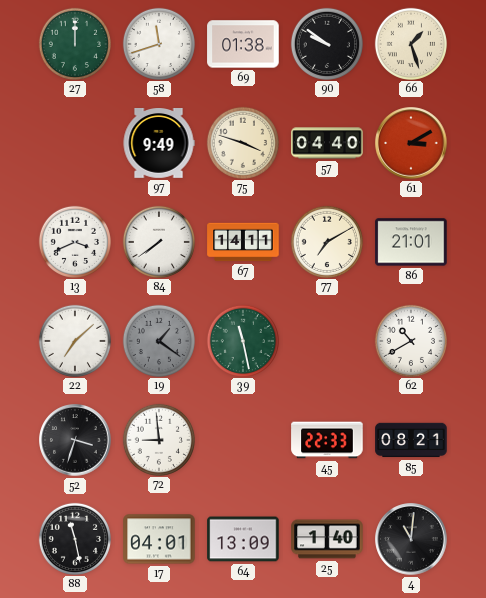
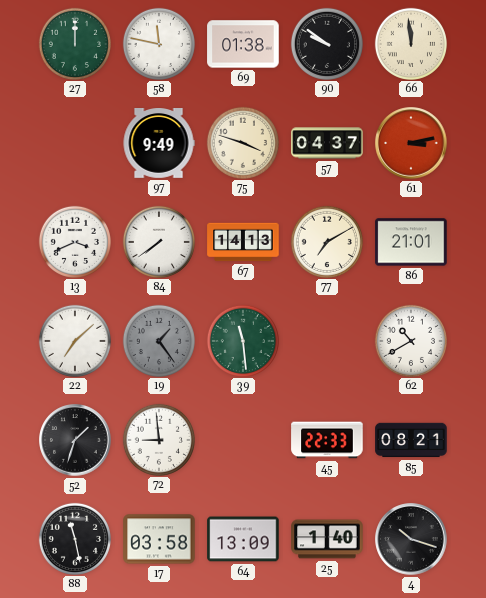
58: 11:42 -> 11:47
66: 1:27 -> 11:59
57: 04:40 -> 04:37
61: 3:10 -> 3:13
67: 14:11 -> 14:13
19: 1:21 -> 1:24
39: 11:28 -> 11:29
52: 3:33 -> 1:33
17: 04:01 -> 03:58
4: 11:01 -> 10:18
